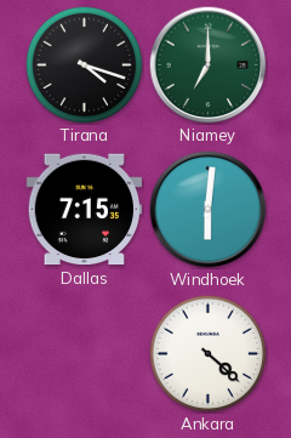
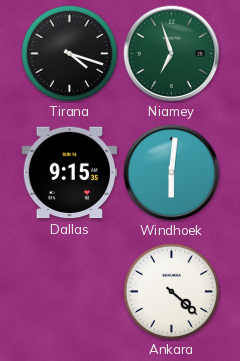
Niamey: 7:00 -> 6:57
Dallas: 7:15 -> 9:15
